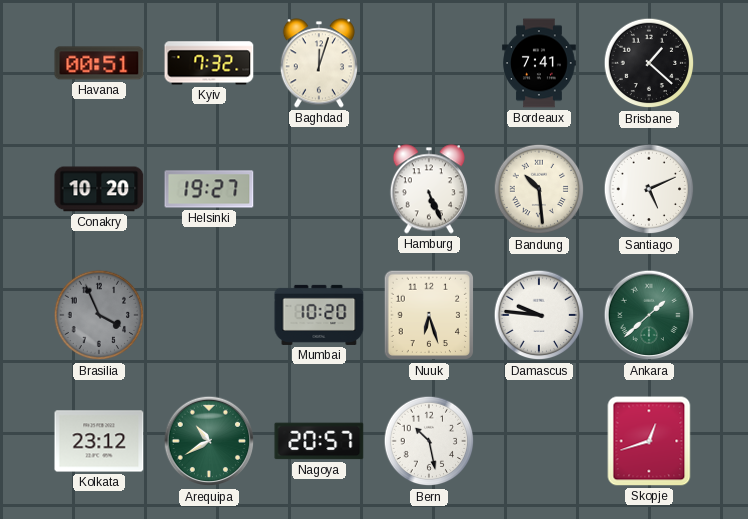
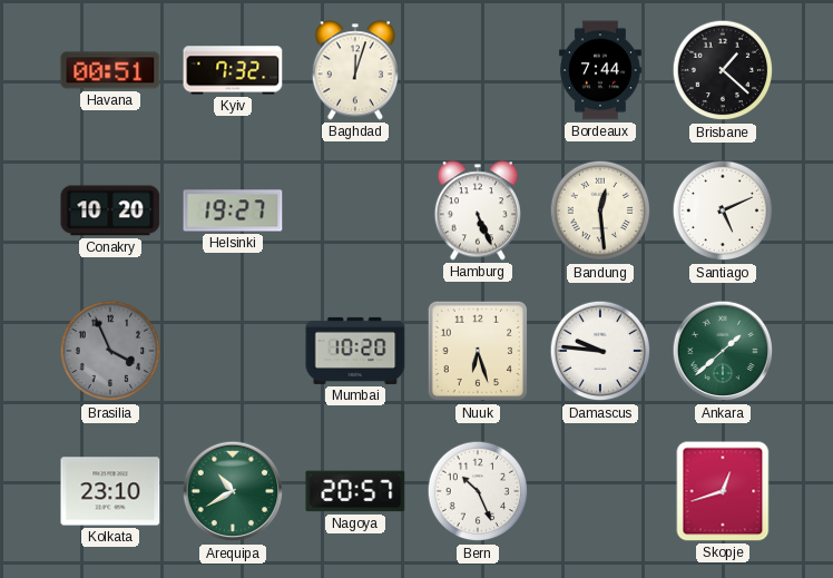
Bordeaux: 7:41 -> 7:44
Bandung: 10:29 -> 12:29
Kolkata: 23:12 -> 23:10
Bern: 10:28 -> 10:26
